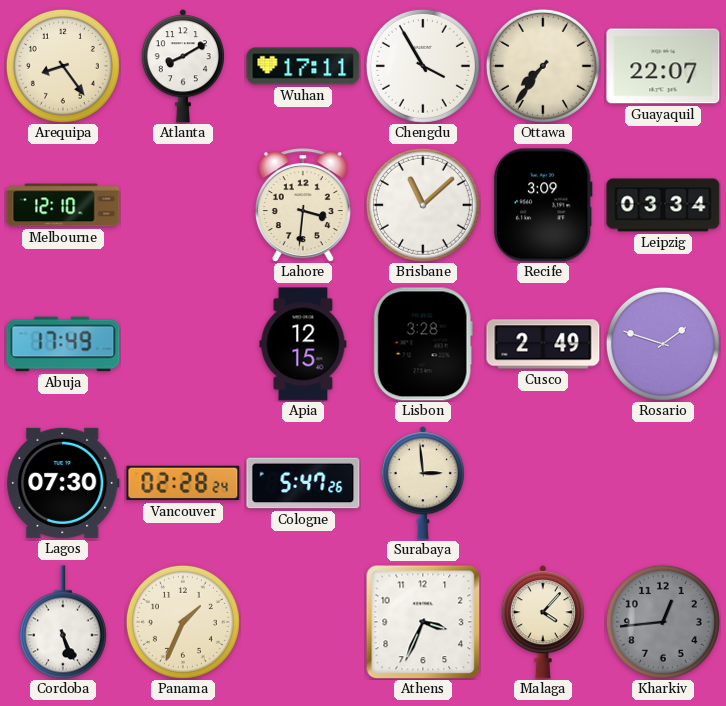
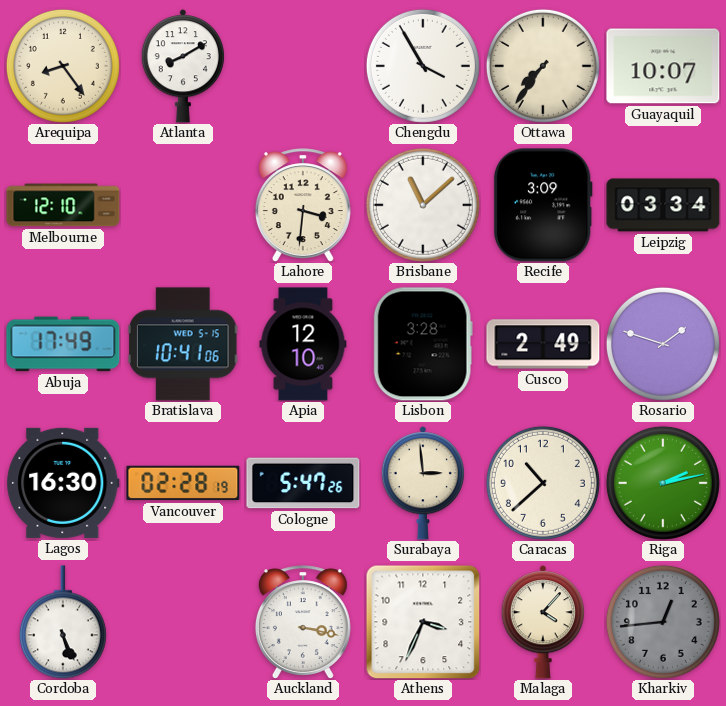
Wuhan: 17:11 -> none
Guayaquil: 22:07 -> 10:07
Bratislava: none -> 10:41
Apia: 12:15 -> 12:10
Lagos: 07:30 -> 16:30
Vancouver: 02:28:24 -> 02:28:19
Caracas: none -> 10:38
Riga: none -> 2:13
Panama: 1:34 -> none
Auckland: none -> 3:17
